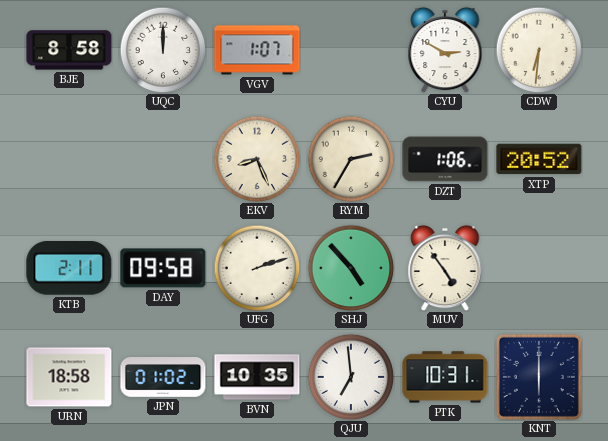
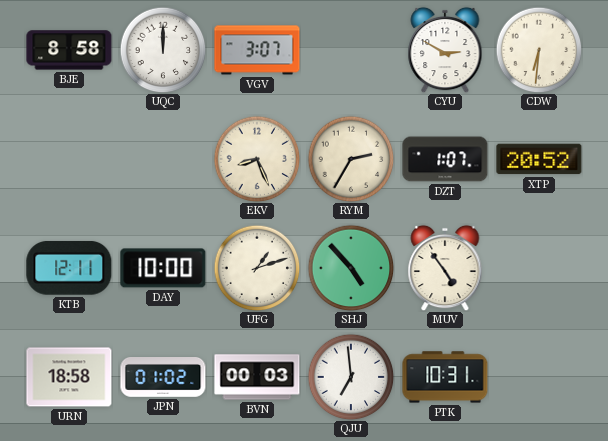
VGV: 1:07 -> 3:07
DZT: 1:06 -> 1:07
KTB: 2:11 -> 12:11
DAY: 09:58 -> 10:00
UFG: 2:12 -> 1:12
BVN: 10:35 -> 00:03
KNT: 6:00 -> none
